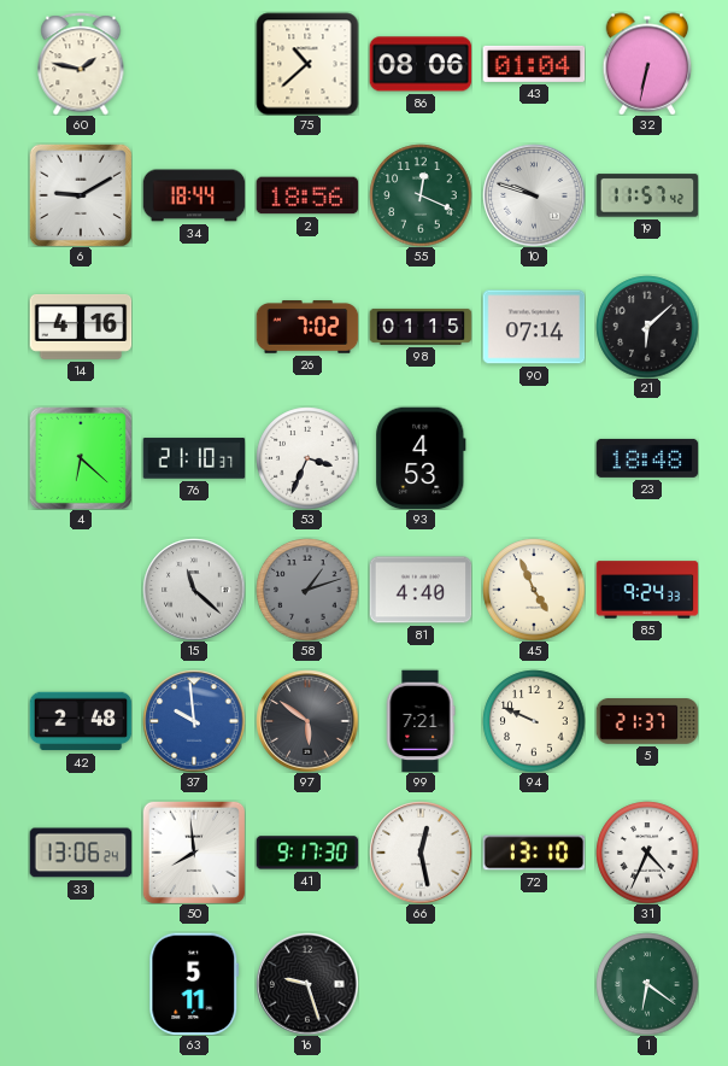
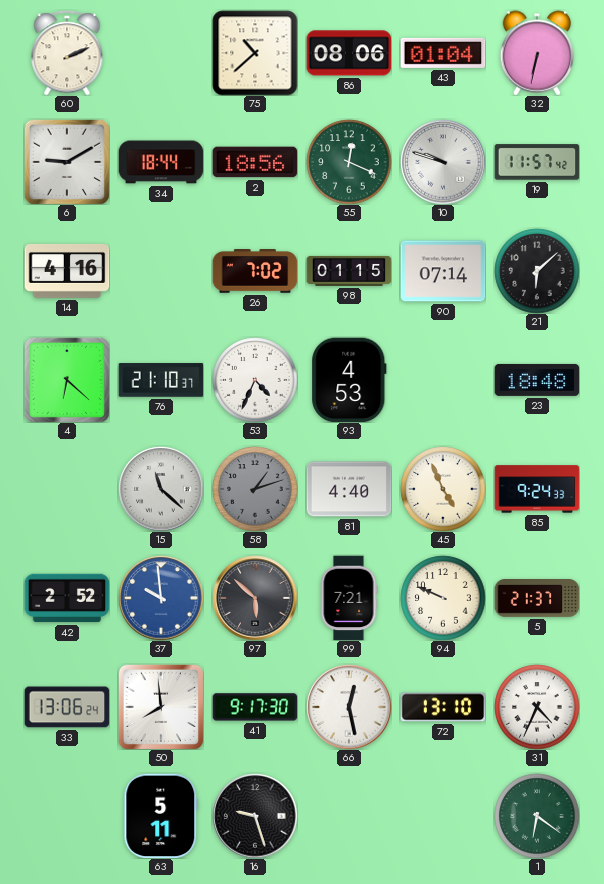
60: 1:47 -> 2:11
53: 3:34 -> 4:34
42: 2:48 -> 2:52
97: 5:51 -> 5:52
